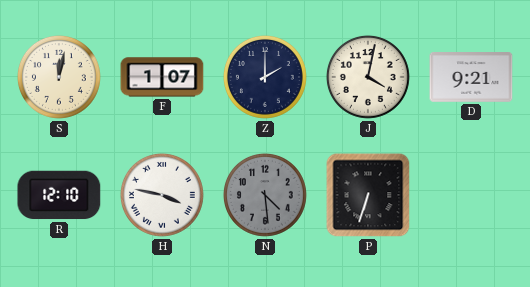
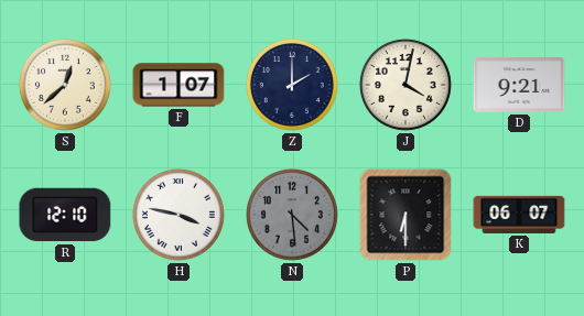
S: 12:02 -> 12:38
P: 6:33 -> 6:30
K: none -> 06:07
